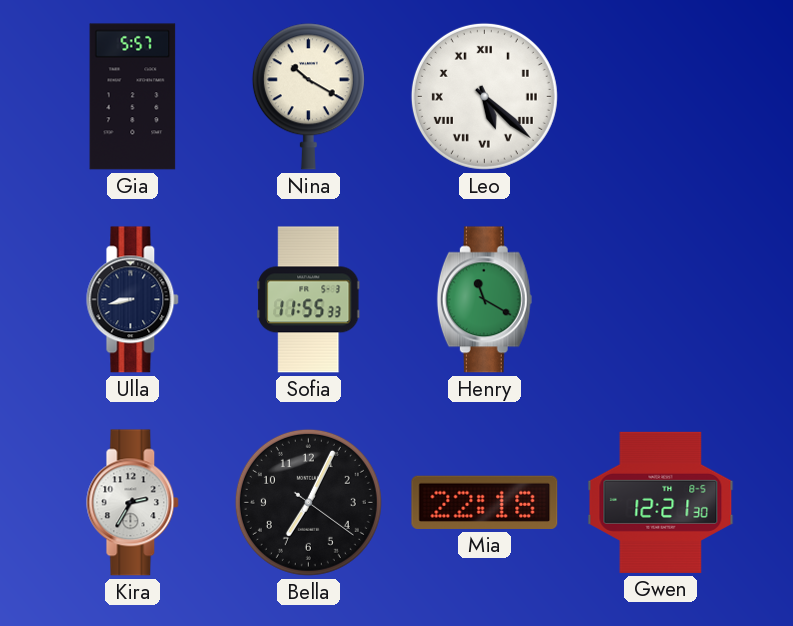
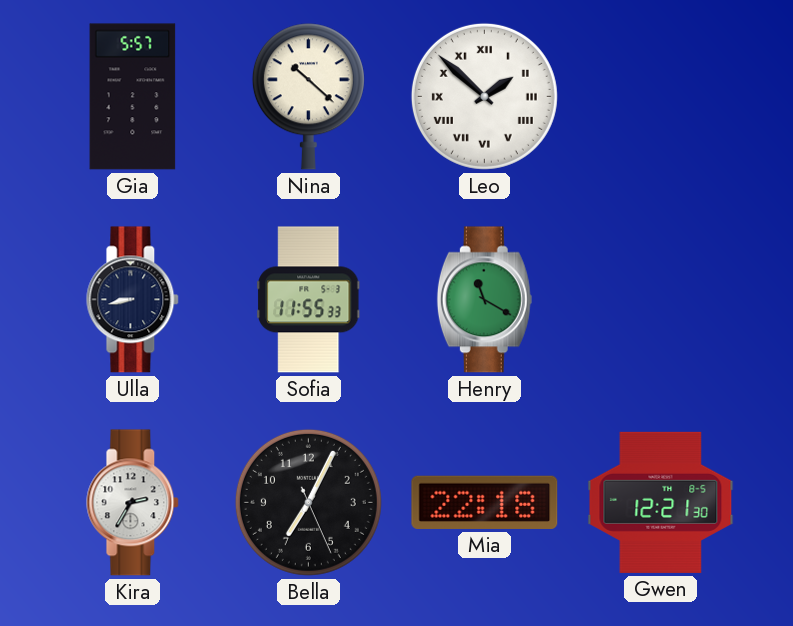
Nina: 10:20 -> 10:22
Leo: 5:22 -> 1:52
Bella: 7:04:21 -> 7:04:26
